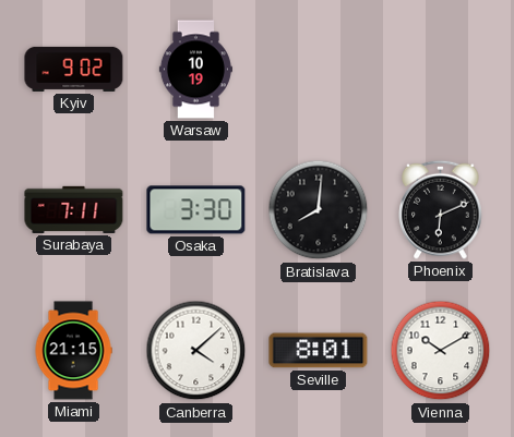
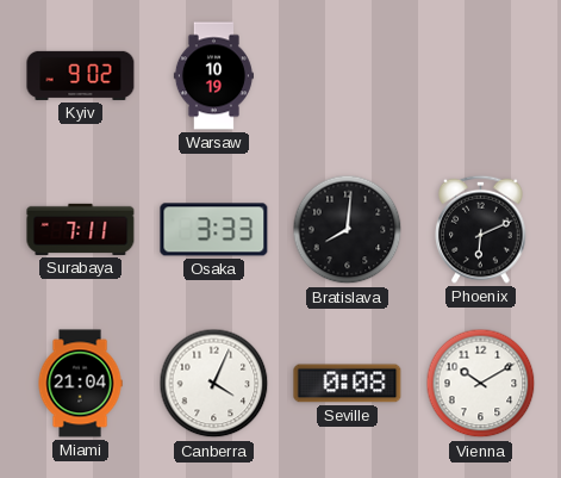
Osaka: 3:30 -> 3:33
Miami: 21:15 -> 21:04
Canberra: 4:08 -> 4:04
Seville: 8:01 -> 0:08
